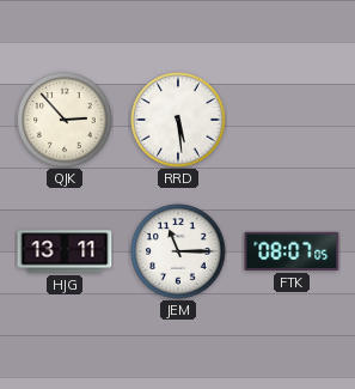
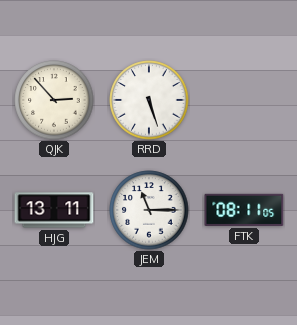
RRD: 5:29 -> 5:27
FTK: 08:07 -> 08:11
